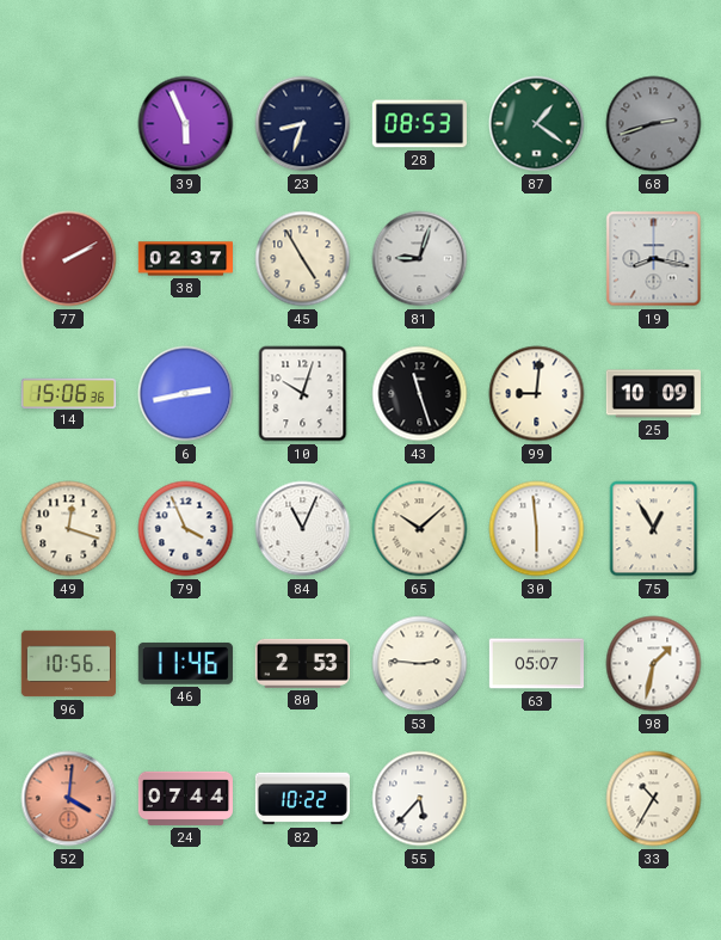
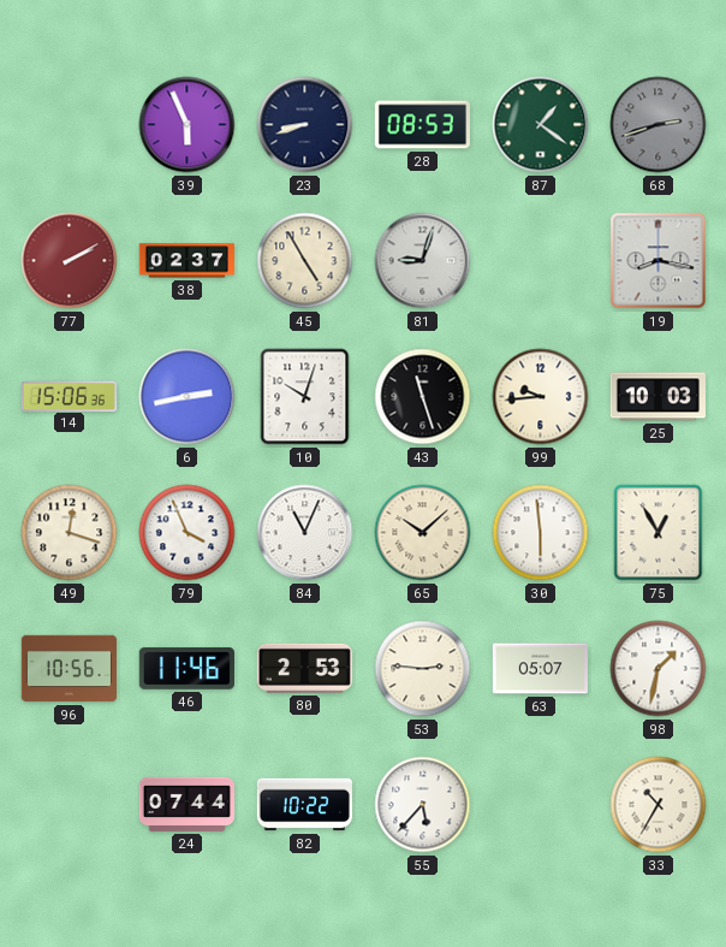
23: 8:33 -> 8:42
99: 9:01 -> 9:44
25: 10:09 -> 10:03
52: 4:01 -> none
